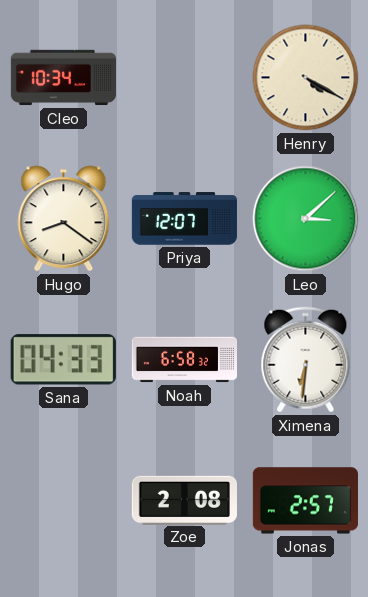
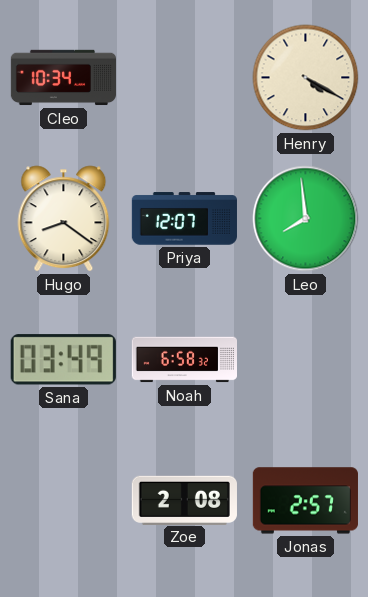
Leo: 3:08 -> 7:59
Sana: 04:33 -> 03:49
Ximena: 6:31 -> none
